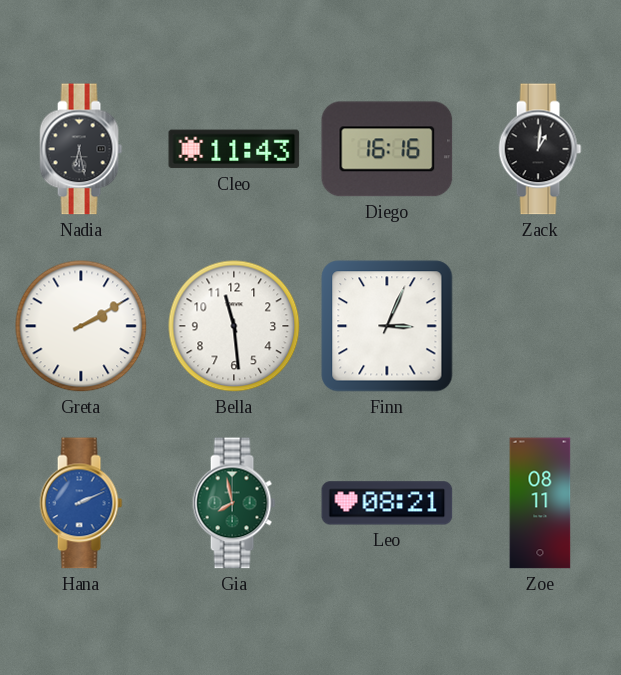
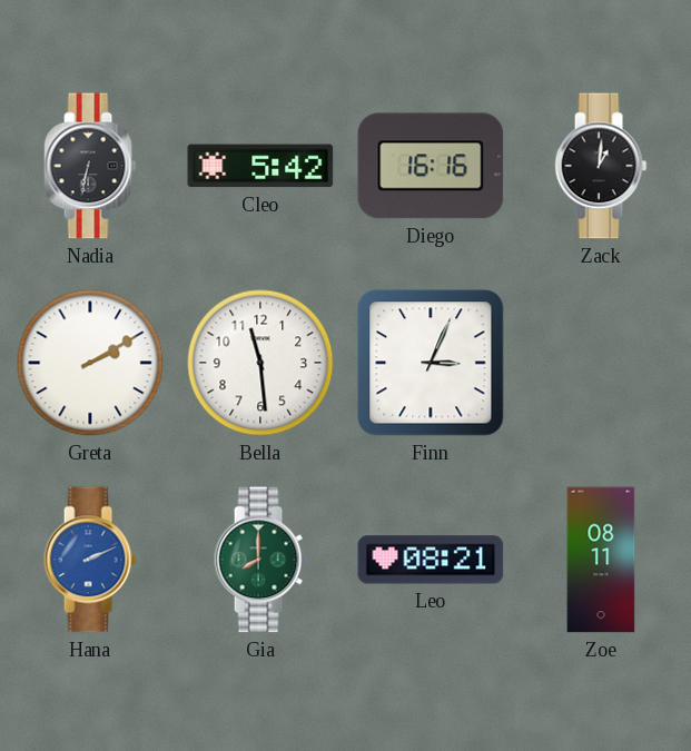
Nadia: 6:28 -> 6:32
Cleo: 11:43 -> 5:42
Gia: 7:58 -> 8:00
